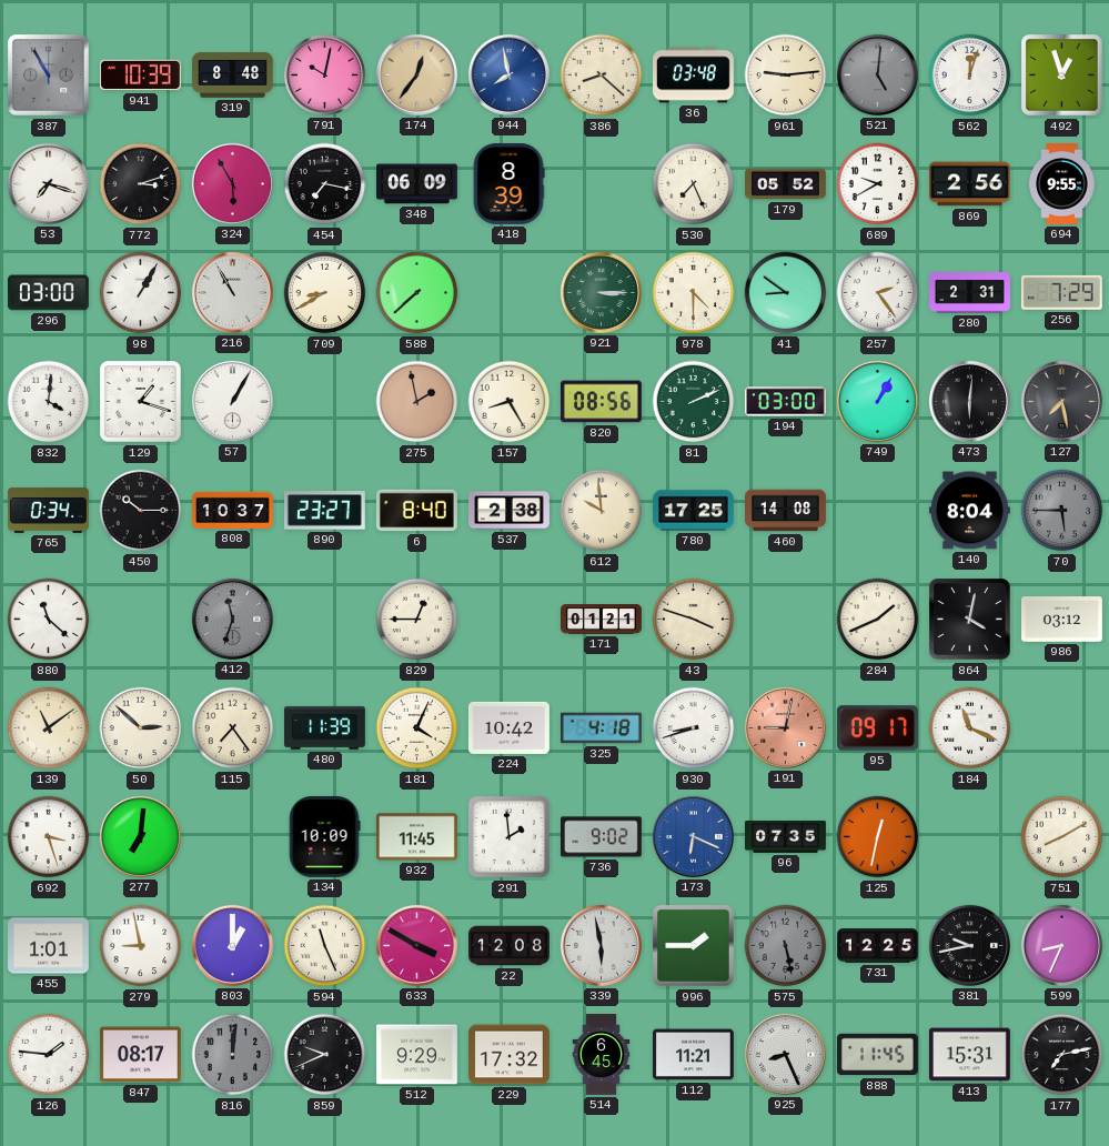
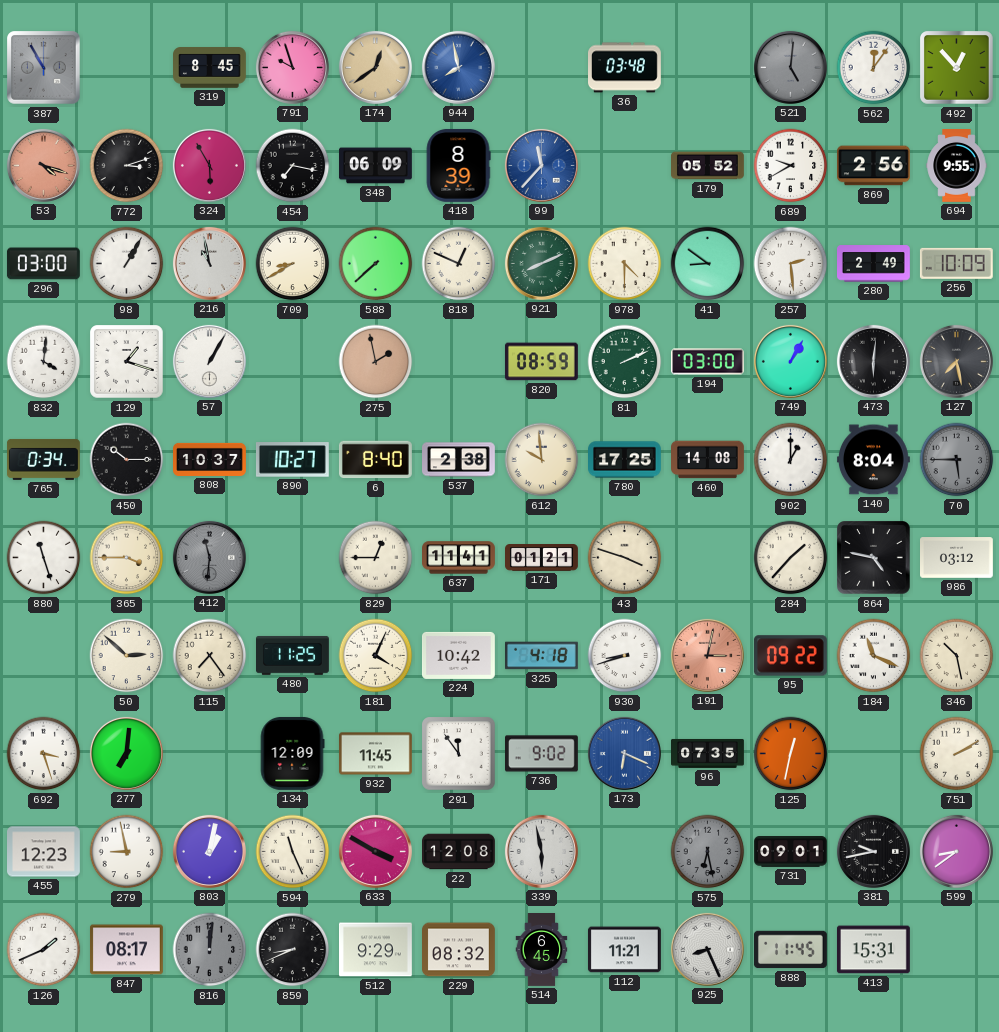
941: 10:39 -> none
319: 8:48 -> 8:45
791: 10:02 -> 9:57
174: 12:36 -> 12:39
386: 8:22 -> none
961: 9:14 -> none
562: 12:03 -> 12:06
492: 12:57 -> 12:53
53: 7:18 -> 4:18
53 dial: white -> salmon
99: none -> 11:37
530: 7:26 -> none
216: 10:55 -> 10:58
818: none -> 12:49
921: 3:15 -> 8:11
257: 2:24 -> 2:29
280: 2:31 -> 2:49
256: 7:29 -> 10:09
157: 8:25 -> none
820: 08:56 -> 08:59
890: 23:27 -> 10:27
902: none -> 1:00
880: 11:22 -> 11:27
365: none -> 3:45
412: 11:33 -> 11:31
637: none -> 11:41
284: 1:41 -> 1:37
864: 4:02 -> 4:47
139: 11:09 -> none
480: 11:39 -> 11:25
191: 9:02 -> 3:02
95: 09:17 -> 09:22
346: none -> 10:28
134: 10:09 -> 12:09
291: 1:59 -> 11:54
751: 8:10 -> 2:10
455: 1:01 -> 12:23
803: 1:00 -> 1:02
996: 1:45 -> none
575: 5:28 -> 6:28
731: 12:25 -> 09:01
599: 8:34 -> 8:39
126: 1:46 -> 1:41
859: 9:41 -> 8:41
229: 17:32 -> 08:32
177: 7:13 -> none
